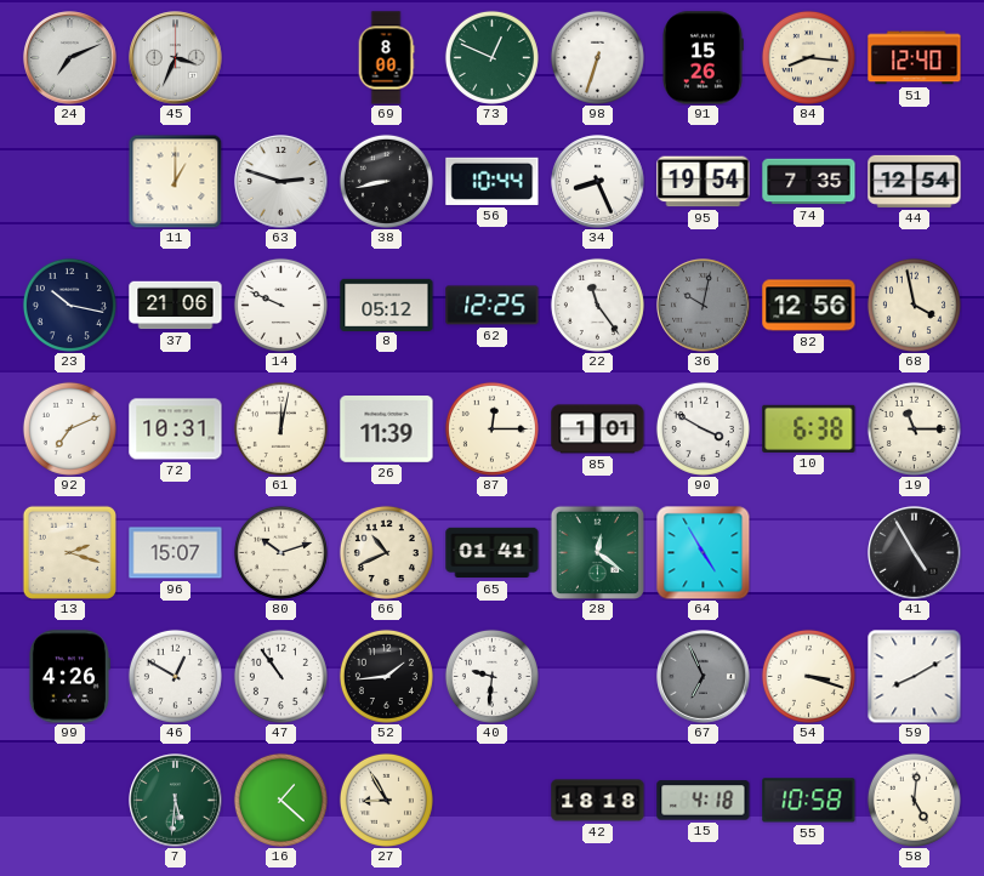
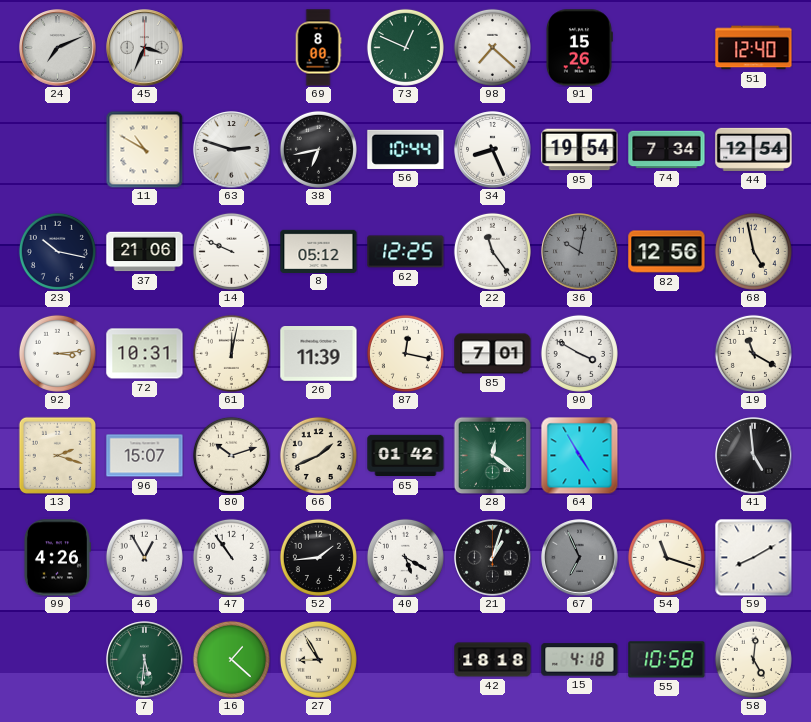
98: 6:33 -> 7:22
84: 8:16 -> none
11: 1:00 -> 10:50
38: 8:43 -> 6:43
74: 7:35 -> 7:34
68: 3:58 -> 4:58
92: 7:11 -> 3:14
87: 12:15 -> 12:17
85: 1:01 -> 7:01
10: 6:38 -> none
19: 11:15 -> 11:20
66: 10:41 -> 1:41
65: 01:41 -> 01:42
41: 4:55 -> 4:59
46: 12:50 -> 12:55
40: 9:31 -> 5:20
21: none -> 1:03
54: 3:18 -> 11:18
